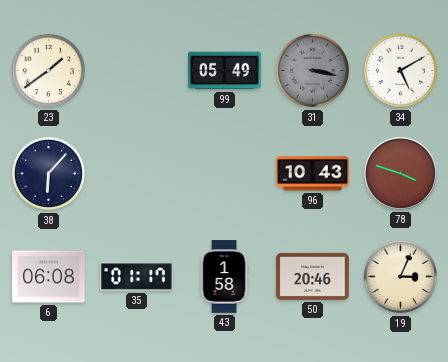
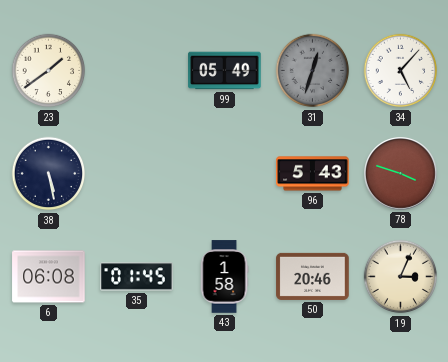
31: 3:17 -> 12:33
34: 5:10 -> 5:07
38: 6:07 -> 5:28
96: 10:43 -> 5:43
35: 01:17 -> 01:45
